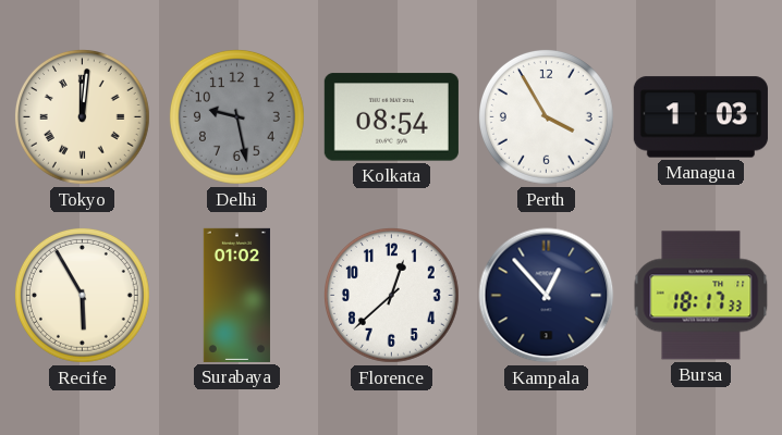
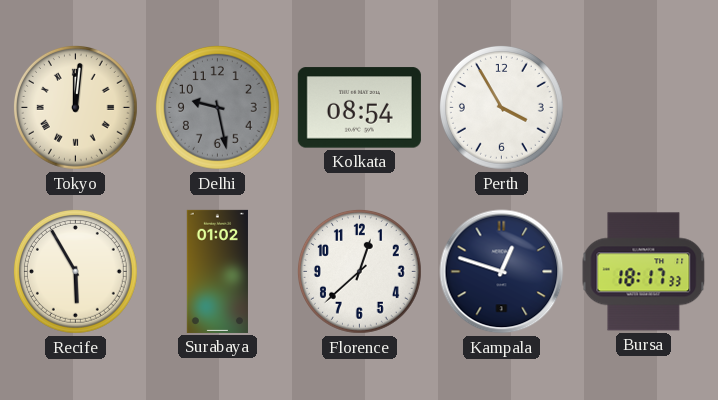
Managua: 1:03 -> none
Kampala: 12:53 -> 12:48
